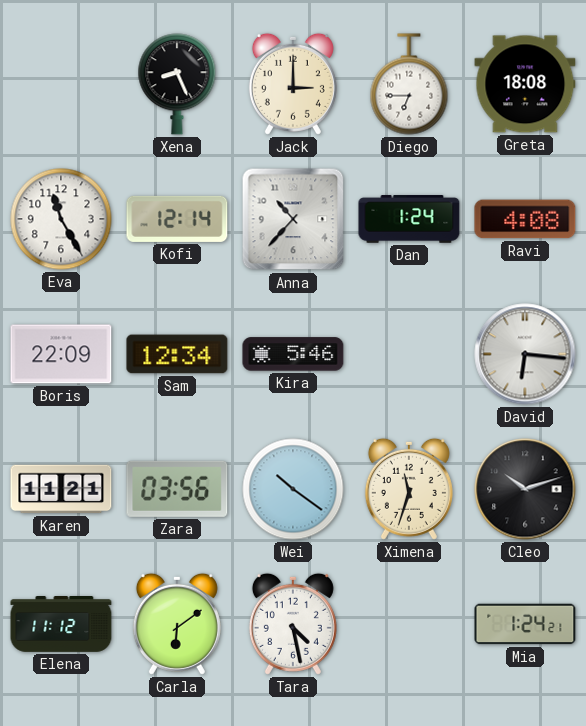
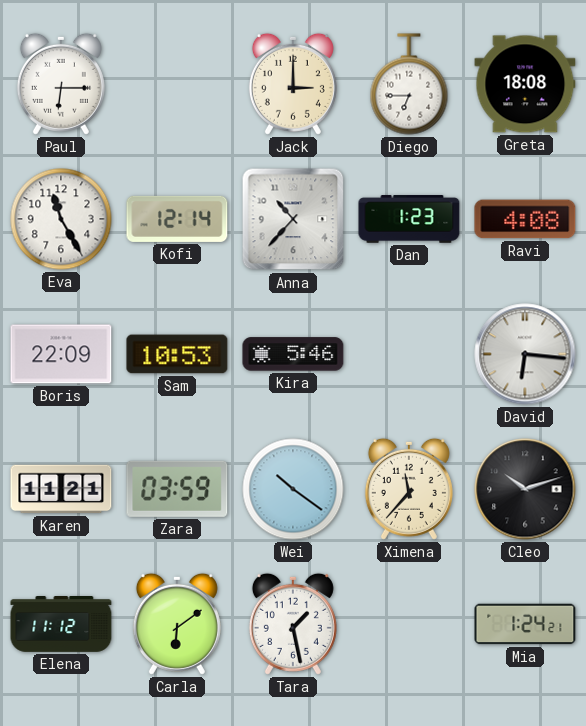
Paul: none -> 6:15
Xena: 8:26 -> none
Dan: 1:24 -> 1:23
Sam: 12:34 -> 10:53
Zara: 03:56 -> 03:59
Ximena: 11:33 -> 11:37
Tara: 4:28 -> 1:28
